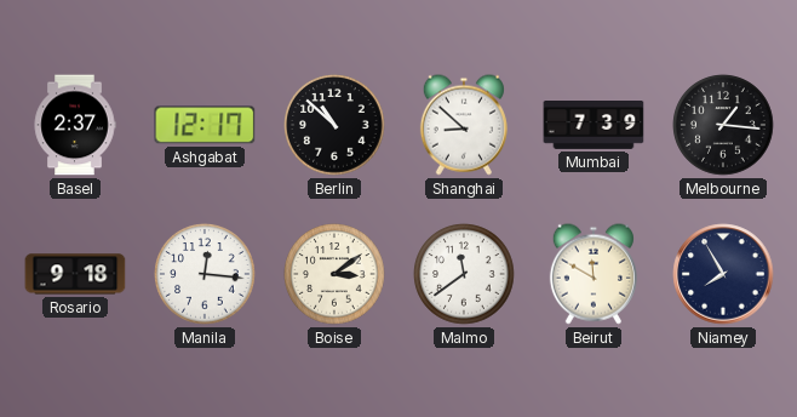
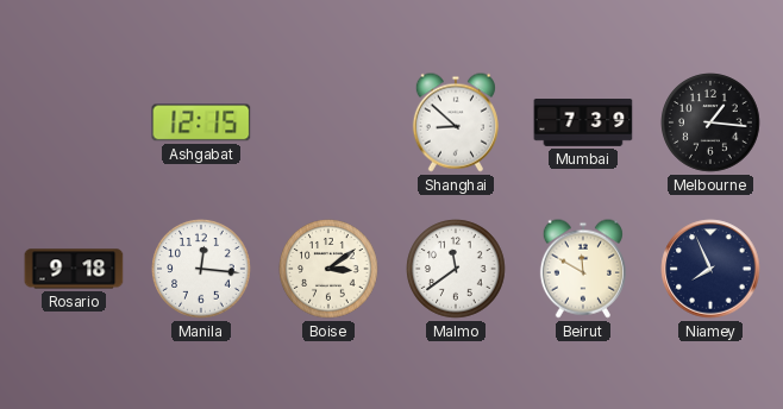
Basel: 2:37 -> none
Ashgabat: 12:17 -> 12:15
Berlin: 10:52 -> none
Niamey: 7:55 -> 7:56
